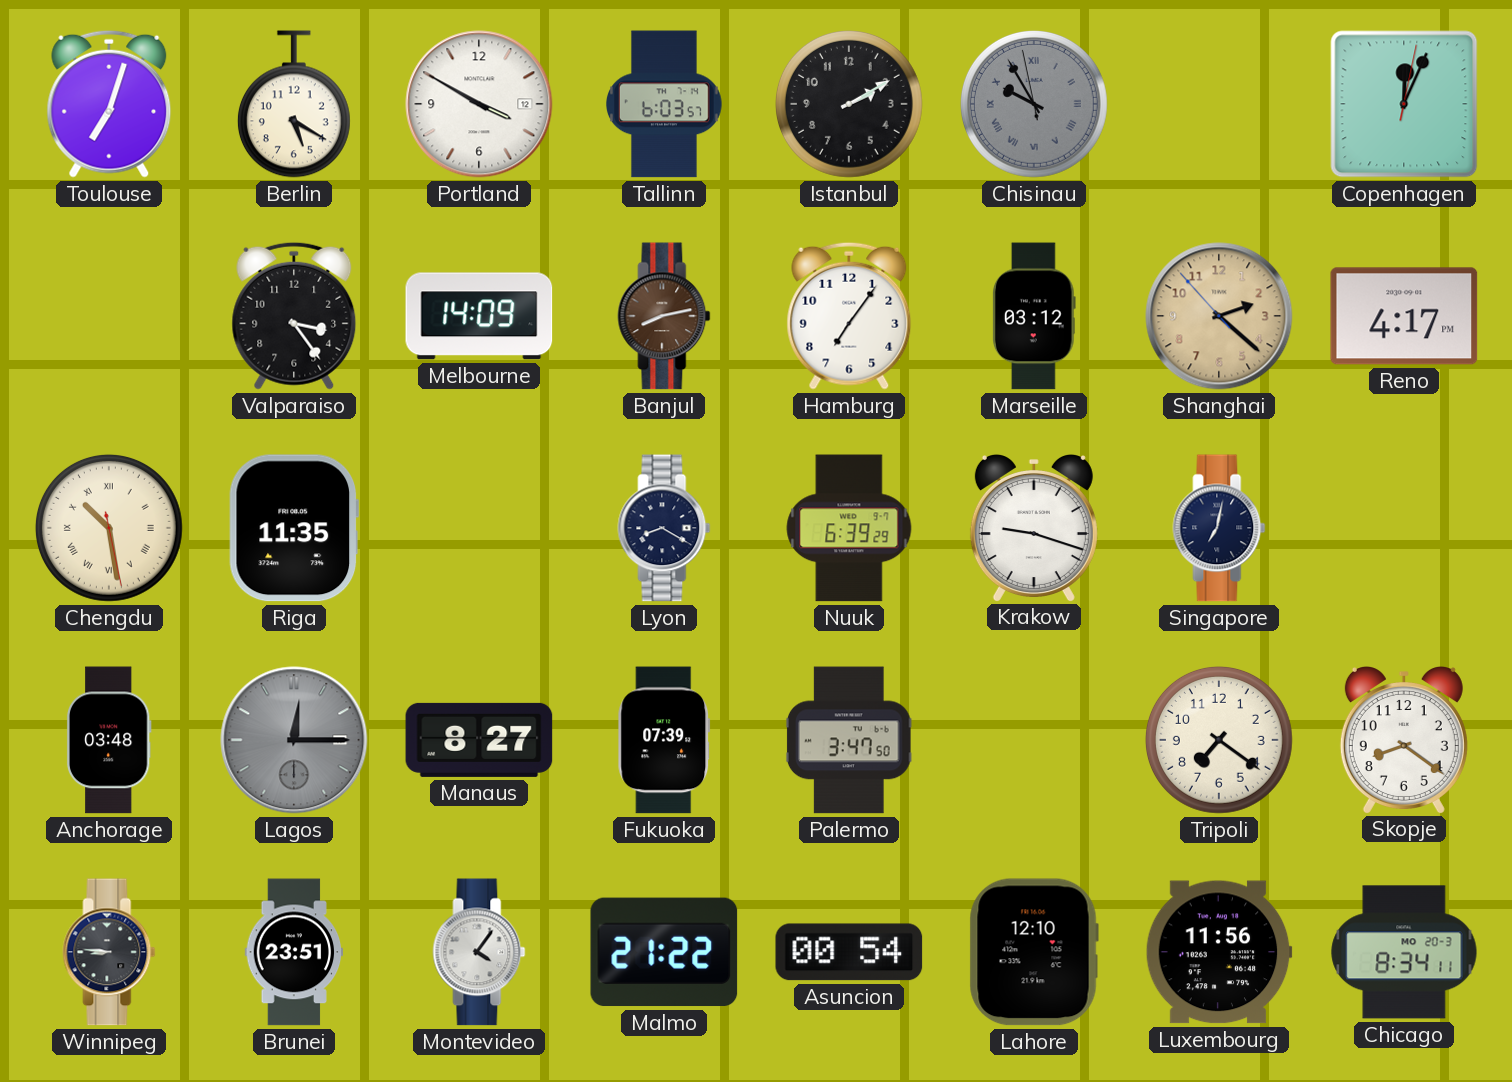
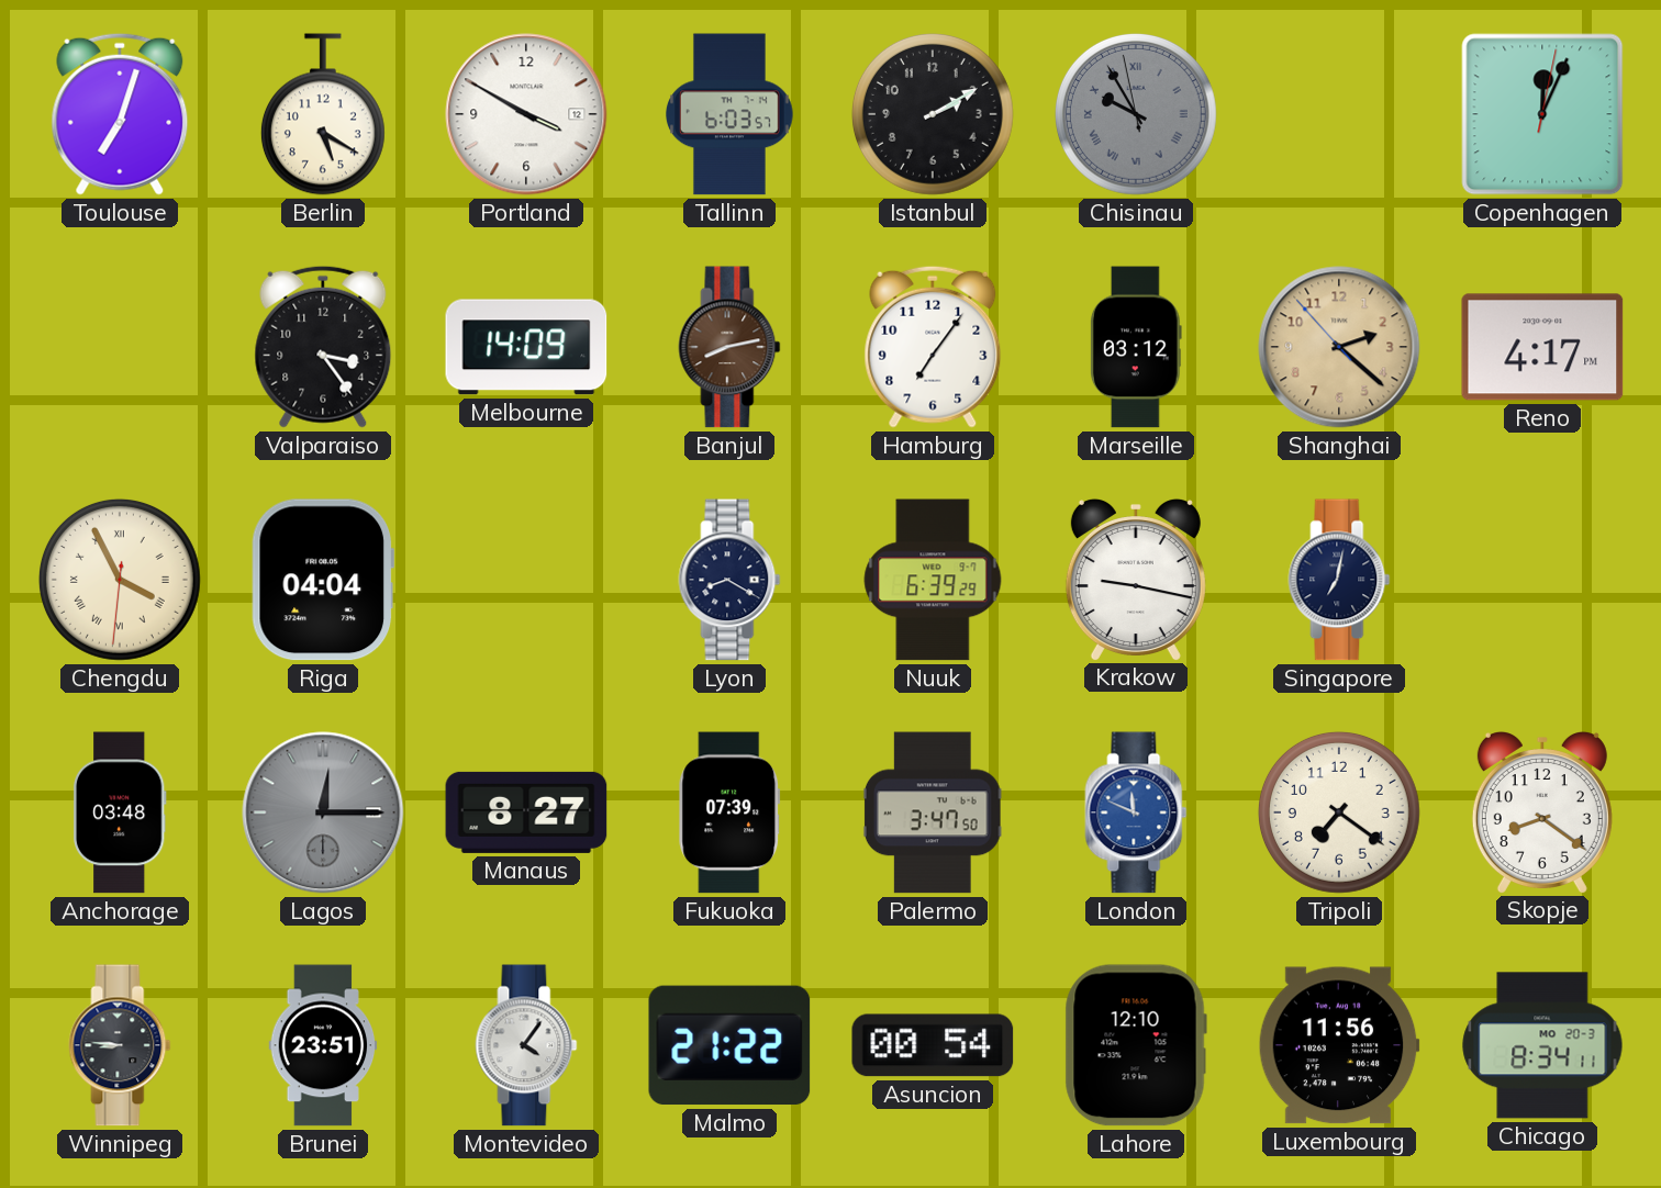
Chengdu: 10:28 -> 3:55
Riga: 11:35 -> 04:04
Krakow: 9:18 -> 9:17
London: none -> 11:49
